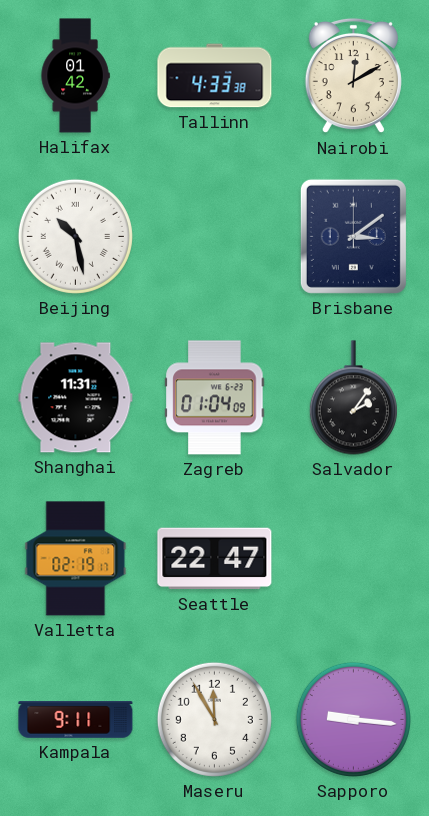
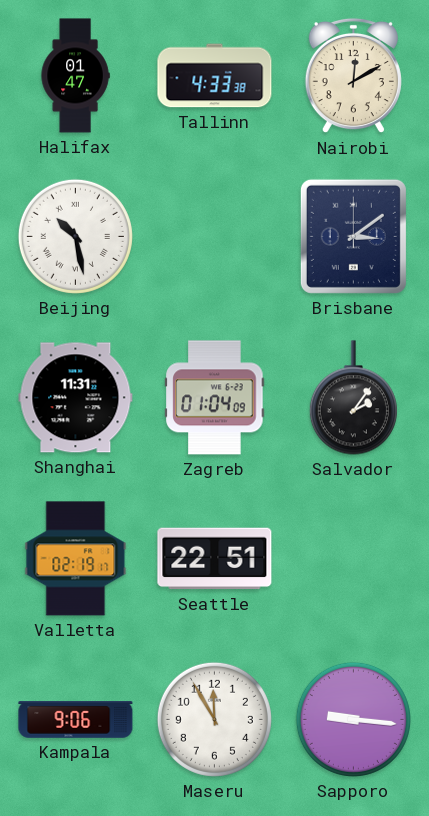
Halifax: 01:42 -> 01:47
Seattle: 22:47 -> 22:51
Kampala: 9:11 -> 9:06
